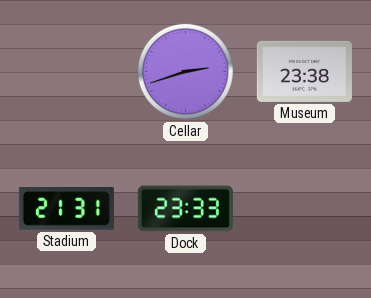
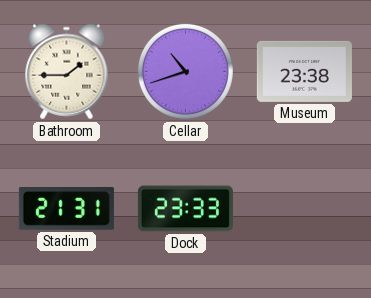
Bathroom: none -> 1:45
Cellar: 2:42 -> 10:42
